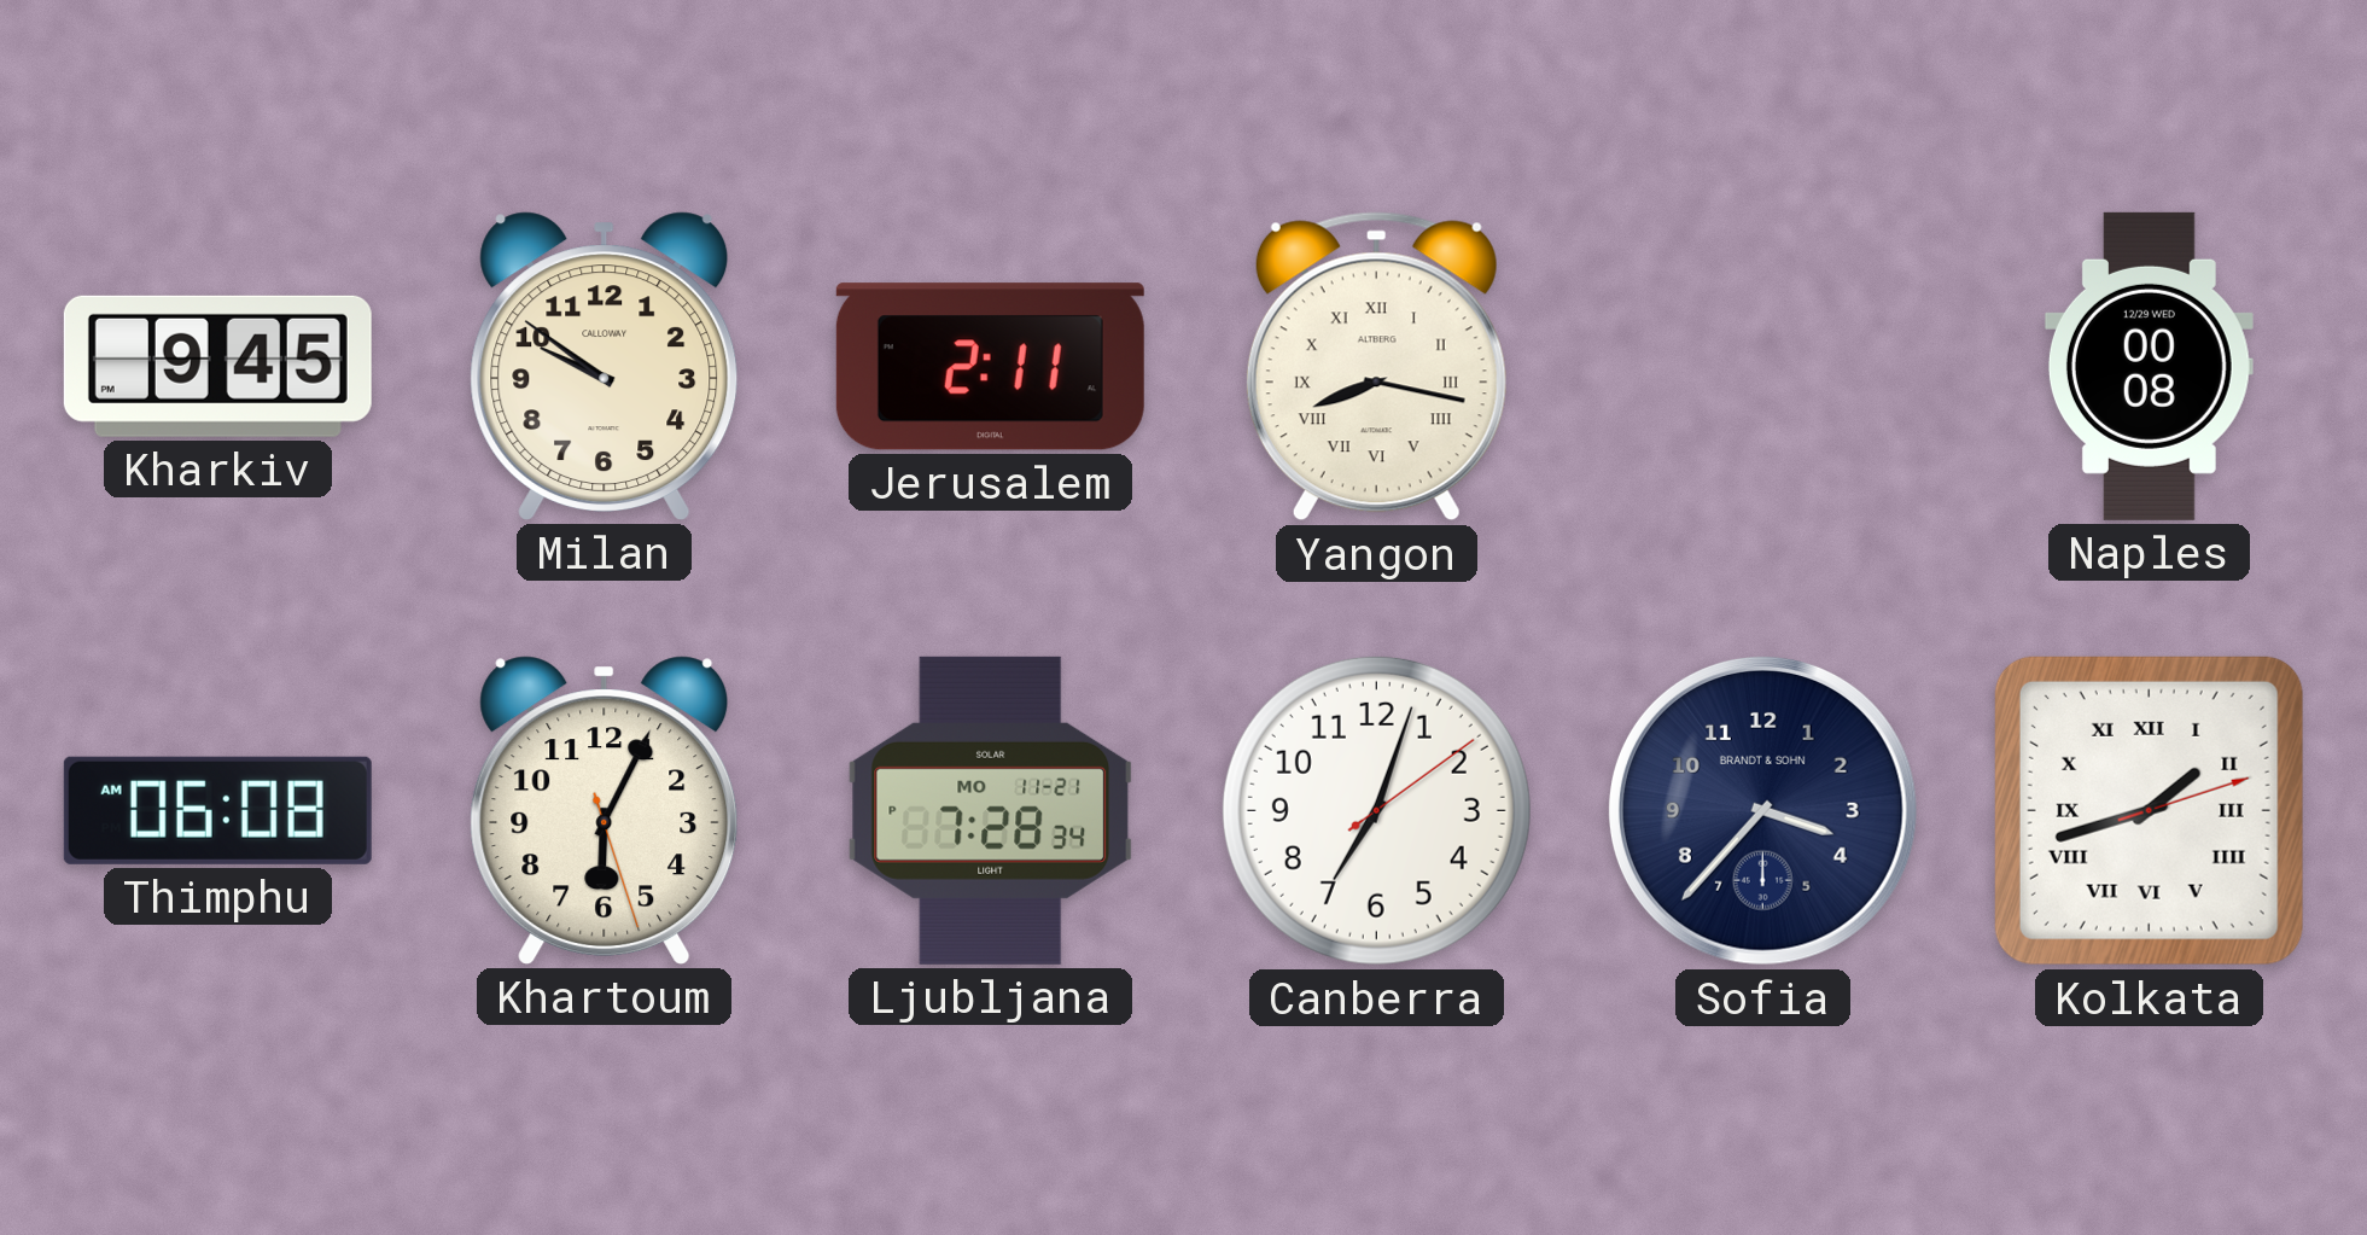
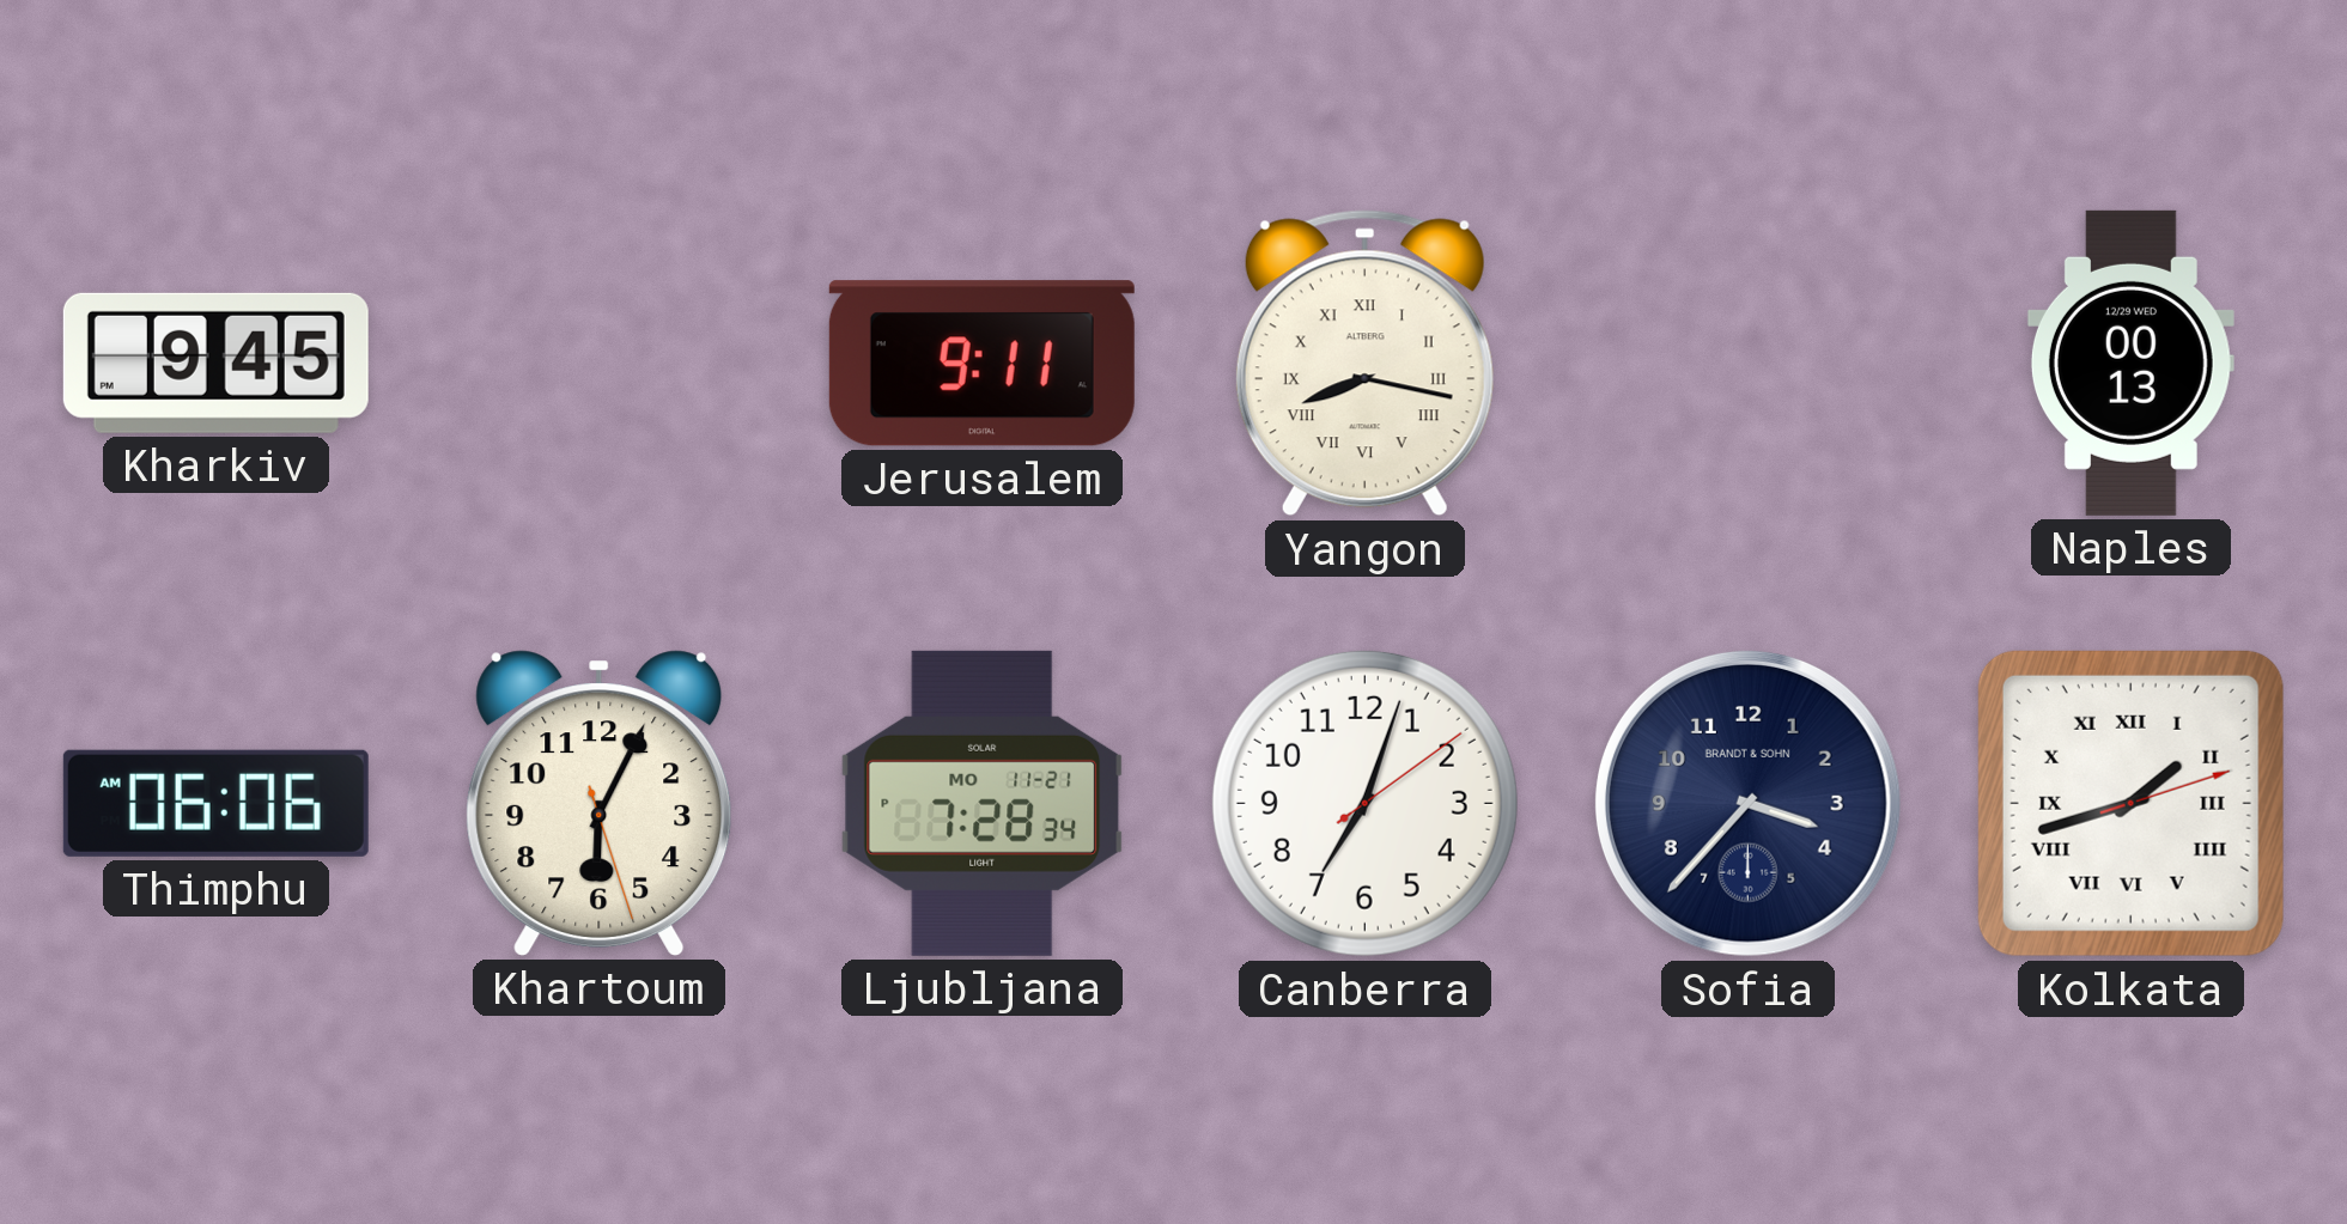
Milan: 9:51 -> none
Jerusalem: 2:11 -> 9:11
Naples: 00:08 -> 00:13
Thimphu: 06:08 -> 06:06
